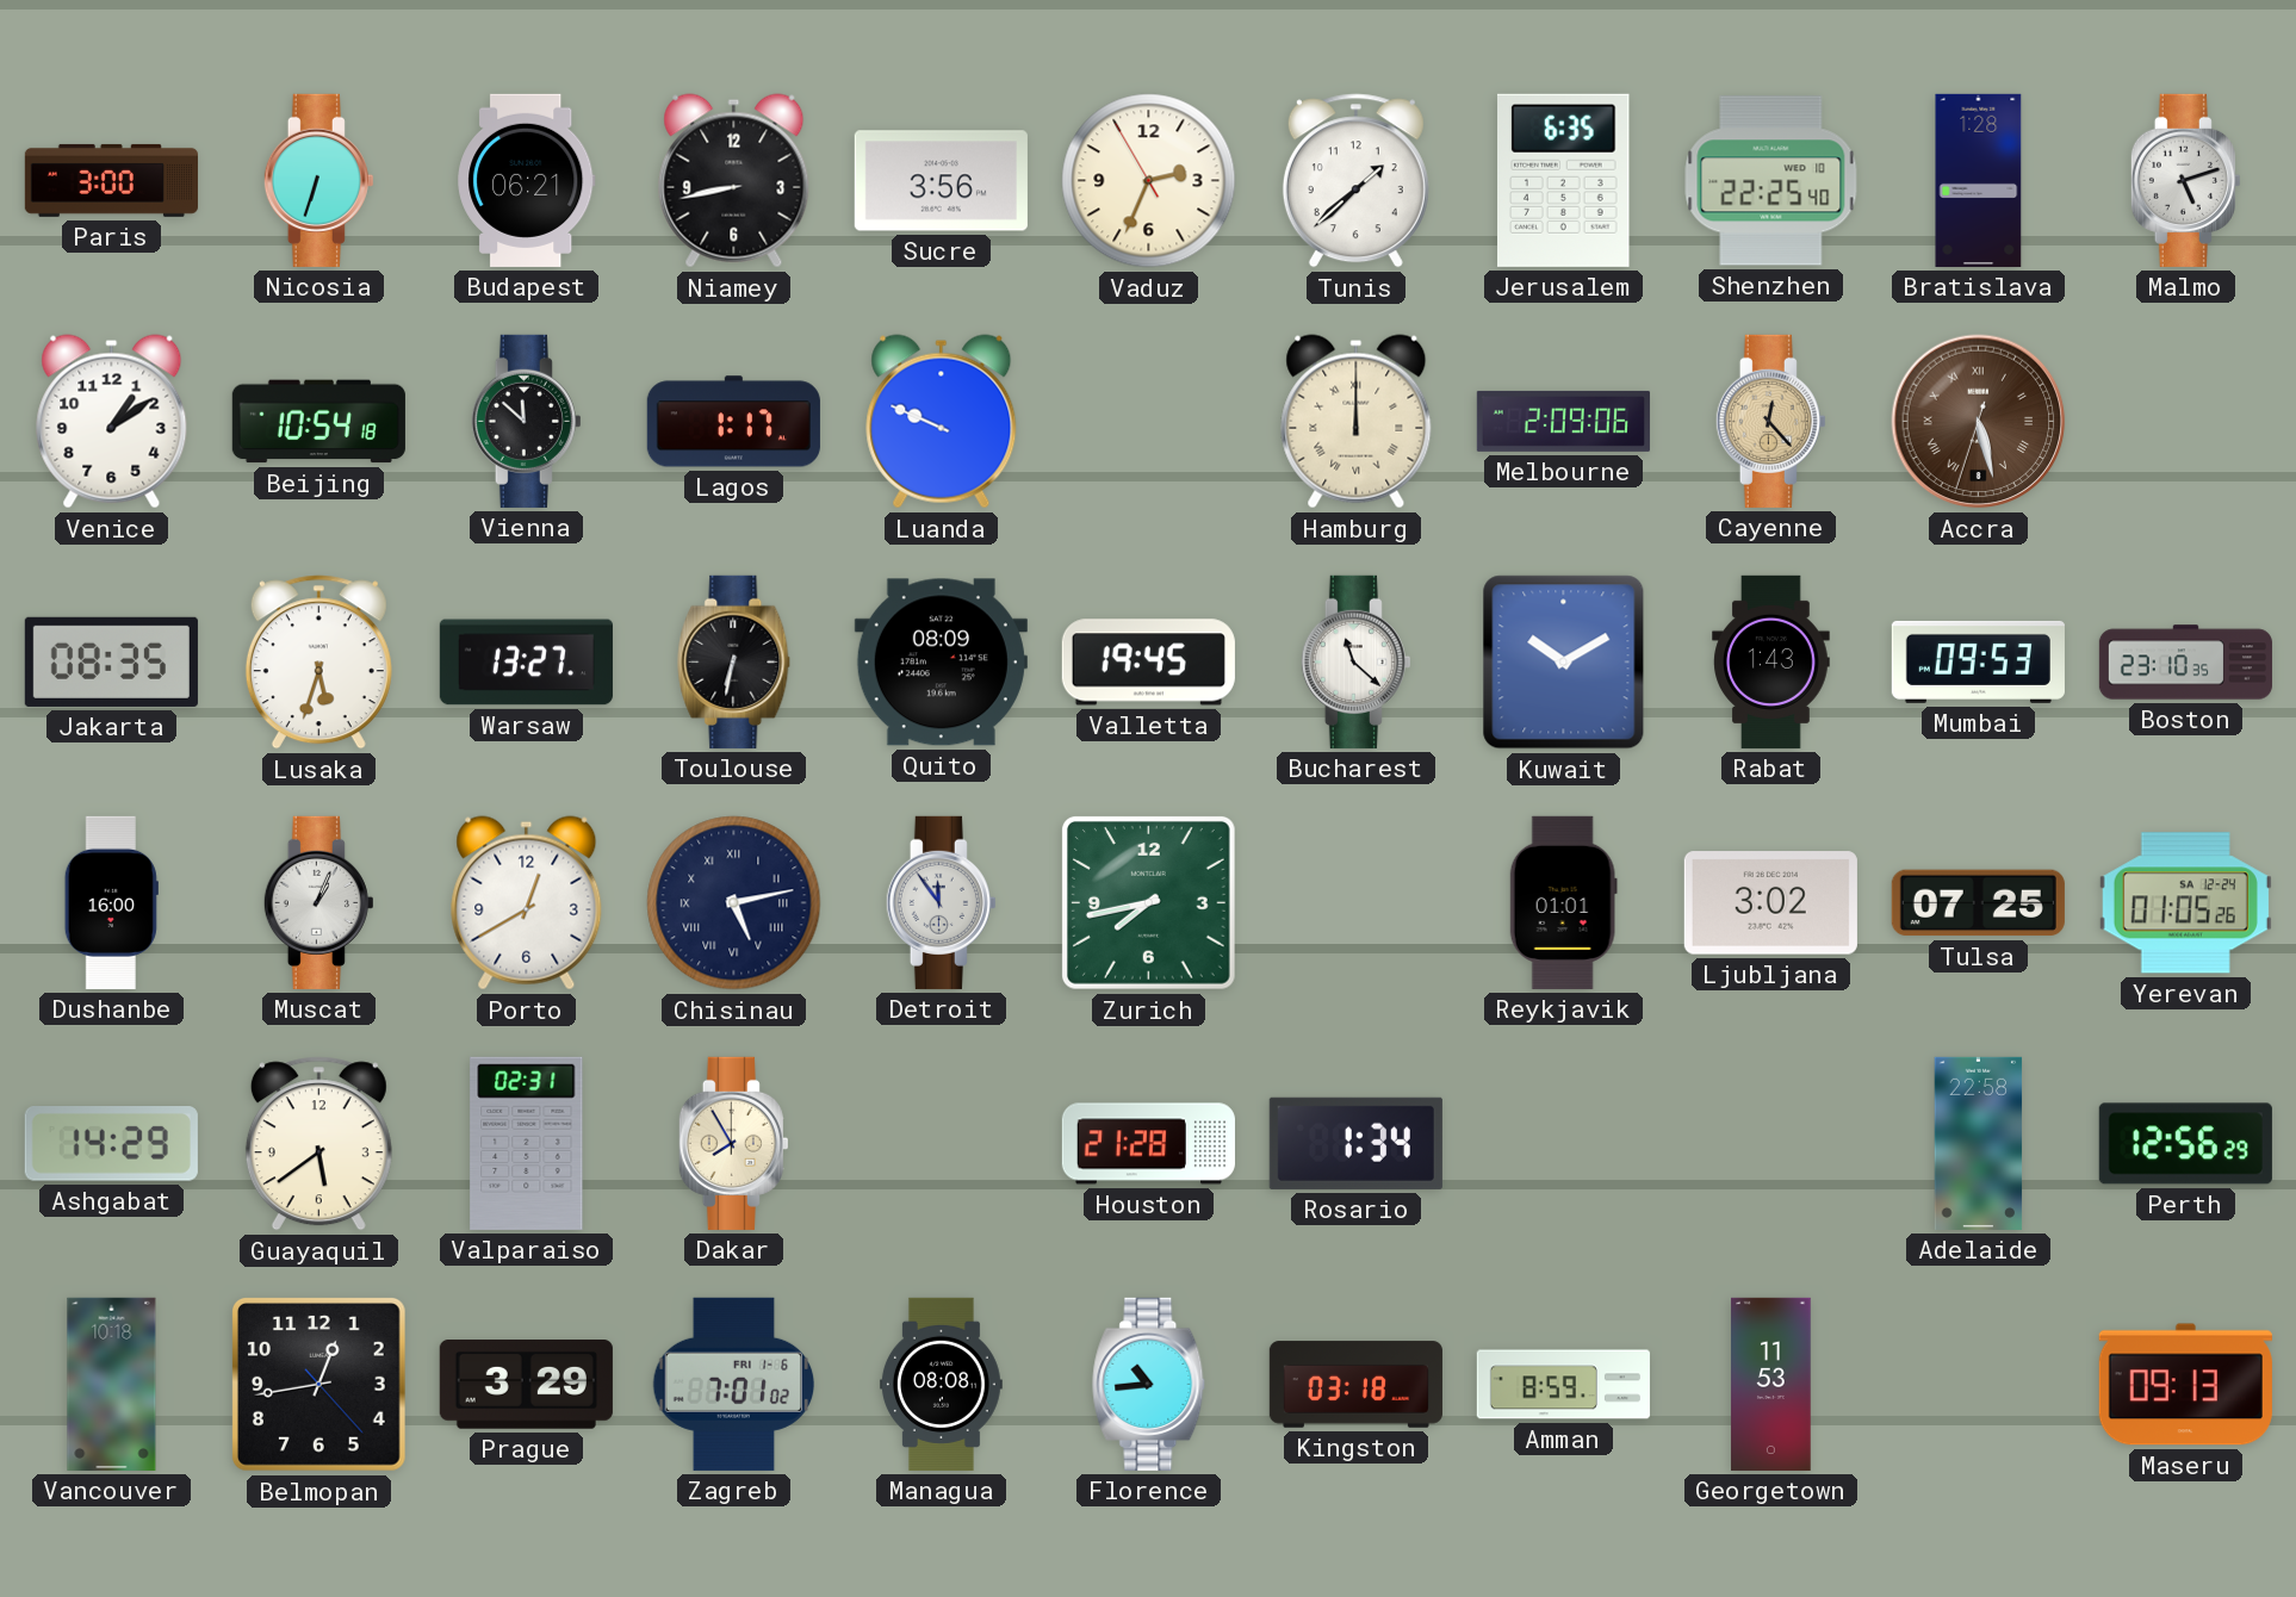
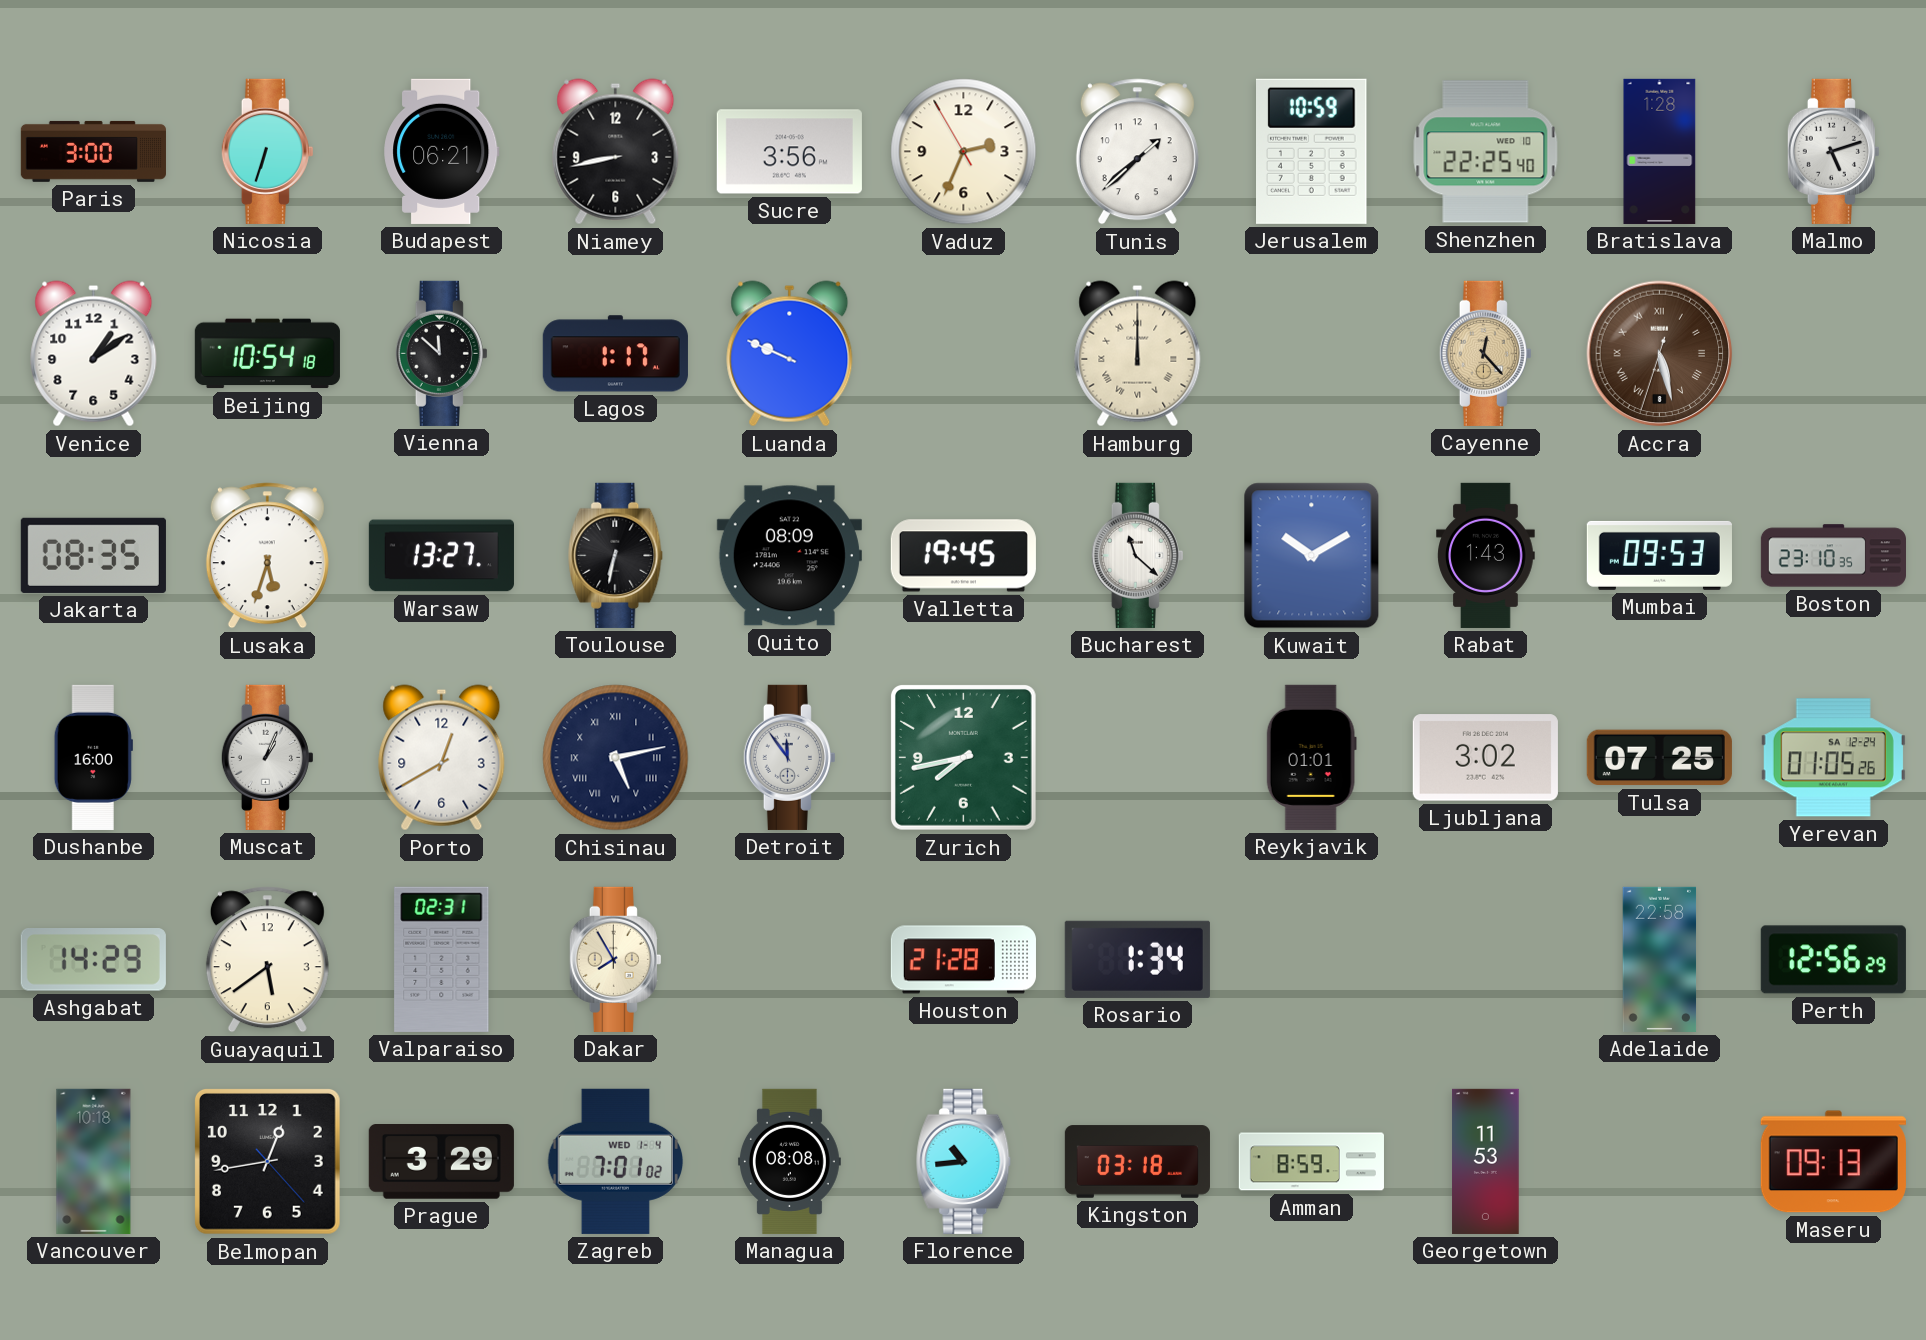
Jerusalem: 6:35 -> 10:59
Melbourne: 2:09 -> none
Zagreb date: FRI 1-6 -> WED 1-4
